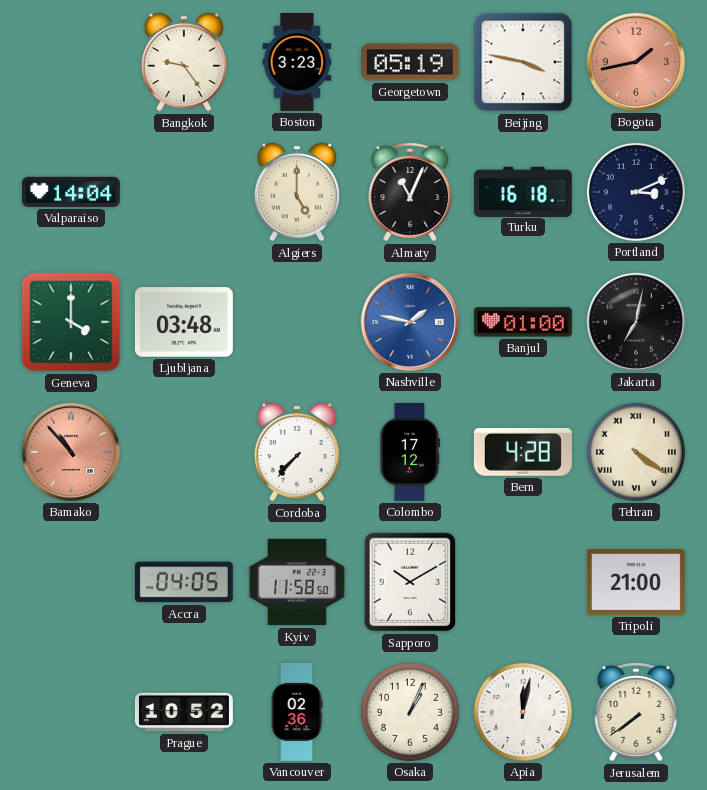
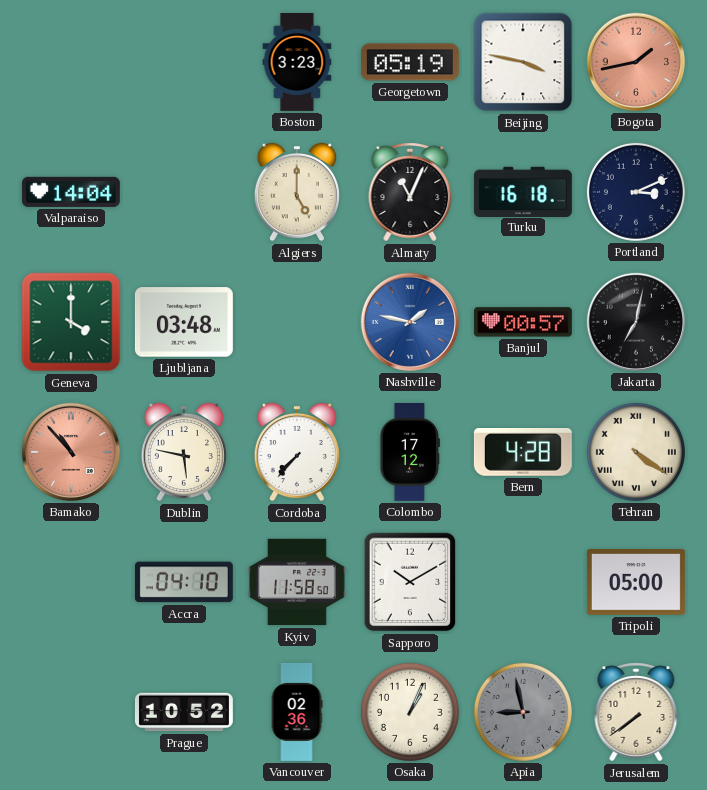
Bangkok: 9:24 -> none
Banjul: 01:00 -> 00:57
Dublin: none -> 5:47
Accra: 04:05 -> 04:10
Tripoli: 21:00 -> 05:00
Apia: 12:02 -> 8:58
Apia dial: white -> grey
